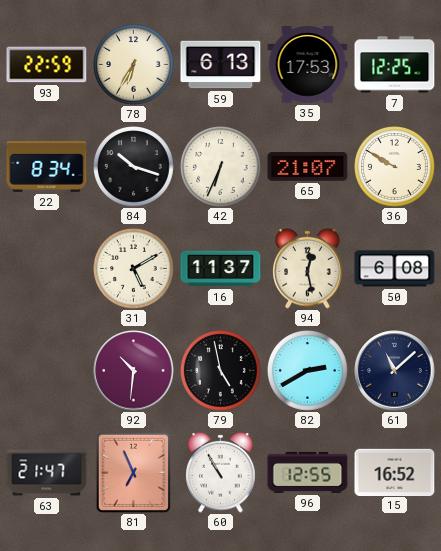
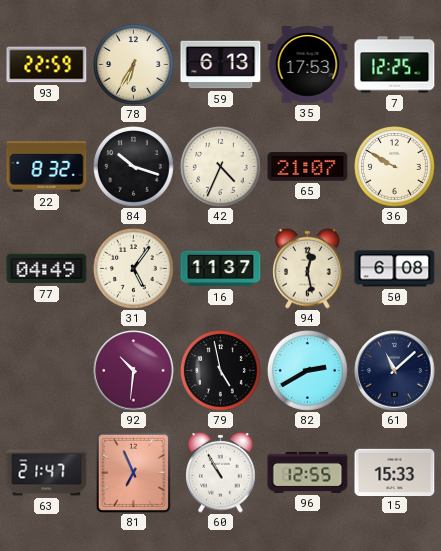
22: 8:34 -> 8:32
42: 6:34 -> 4:34
77: none -> 04:49
31: 5:10 -> 5:06
15: 16:52 -> 15:33
